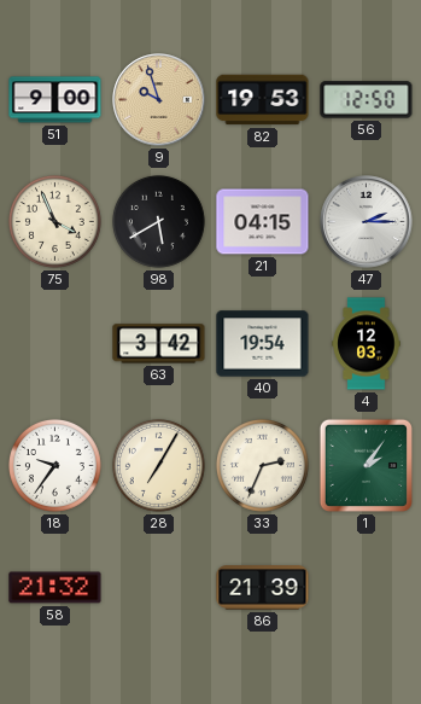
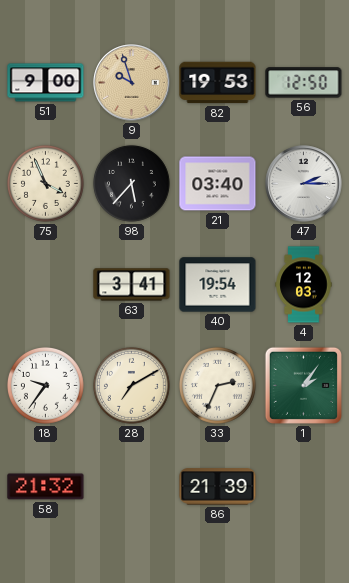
98: 5:40 -> 5:37
21: 04:15 -> 03:40
63: 3:42 -> 3:41
28: 7:05 -> 7:10
